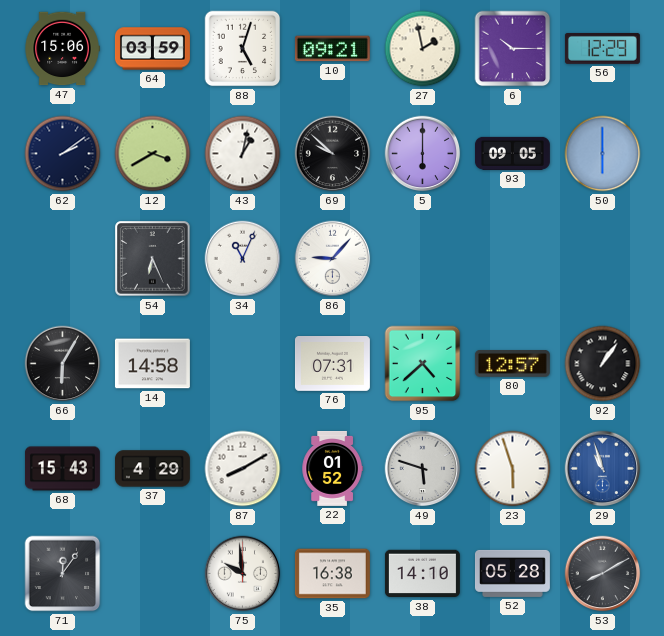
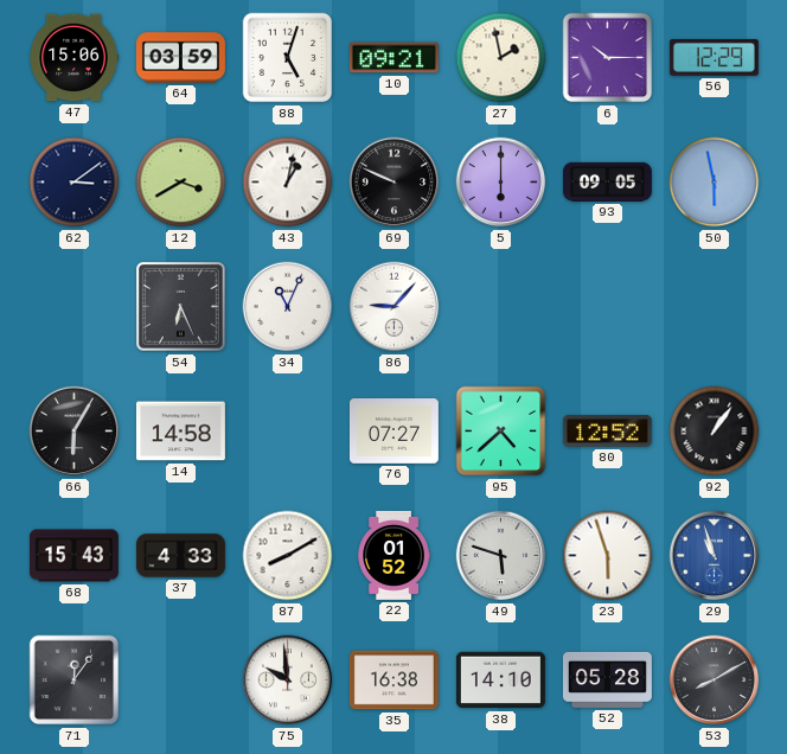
62: 2:09 -> 3:09
69: 9:52 -> 9:49
50: 6:00 -> 5:58
76: 07:31 -> 07:27
80: 12:57 -> 12:52
37: 4:29 -> 4:33
